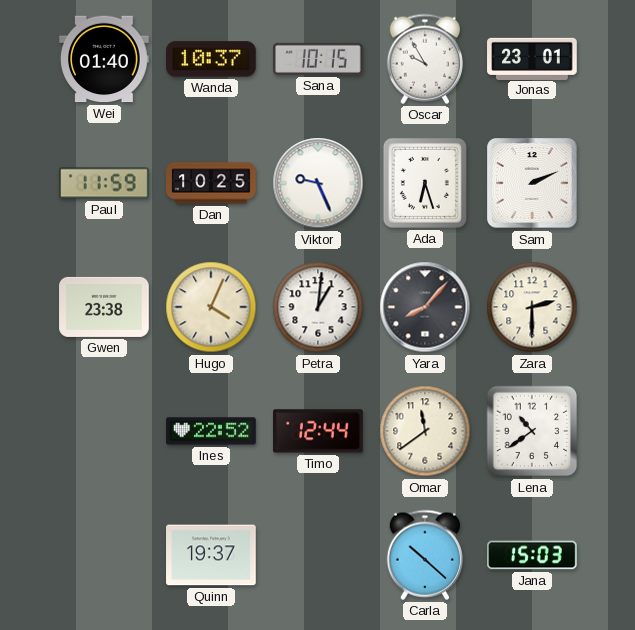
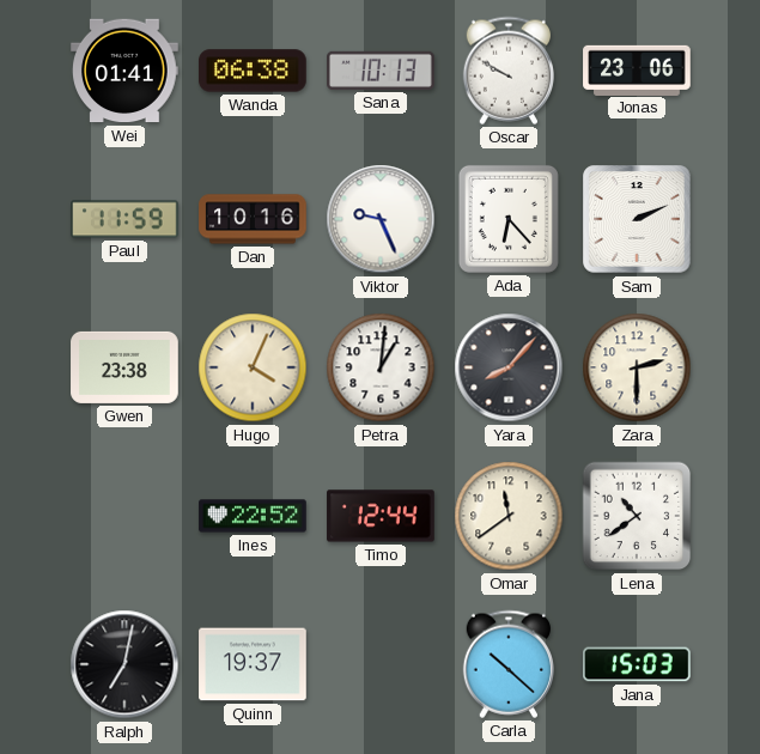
Wei: 01:40 -> 01:41
Wanda: 10:37 -> 06:38
Sana: 10:15 -> 10:13
Oscar: 9:55 -> 9:50
Jonas: 23:01 -> 23:06
Dan: 10:25 -> 10:16
Ada: 6:27 -> 6:23
Ralph: none -> 7:02
